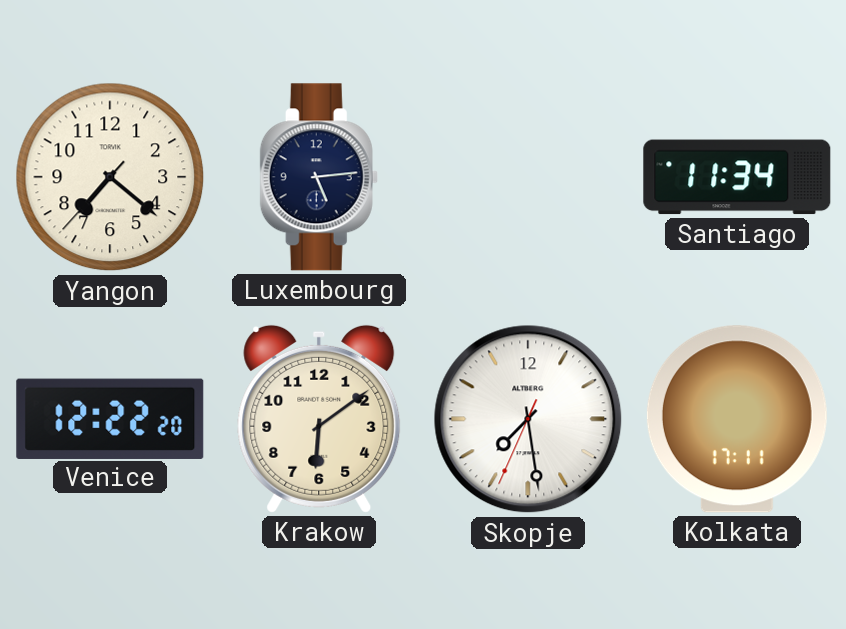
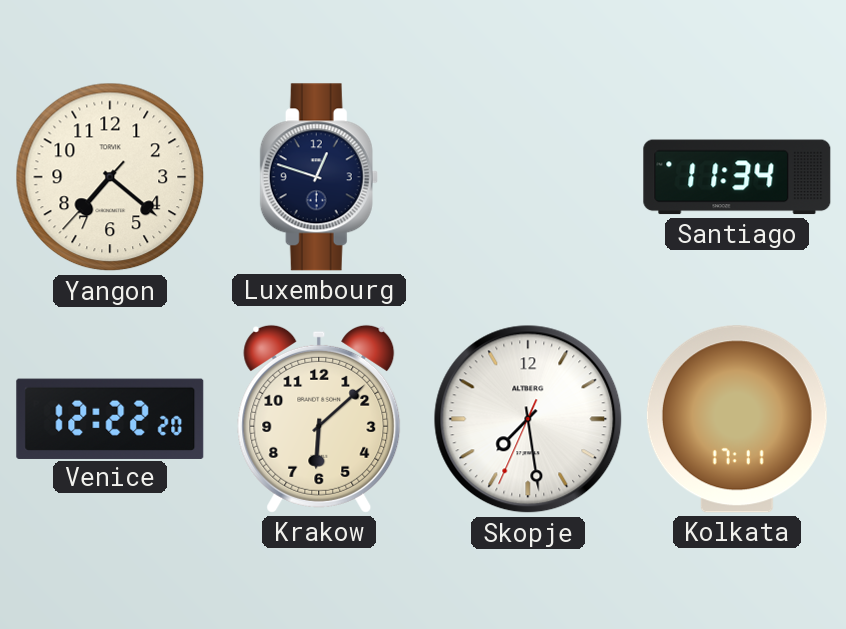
Luxembourg: 5:14 -> 12:48
Krakow: 6:09 -> 6:08
